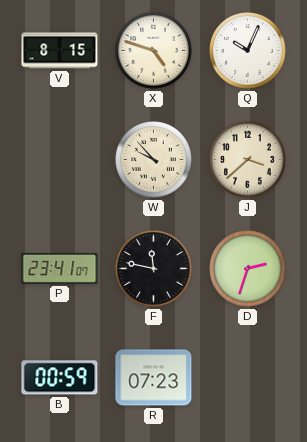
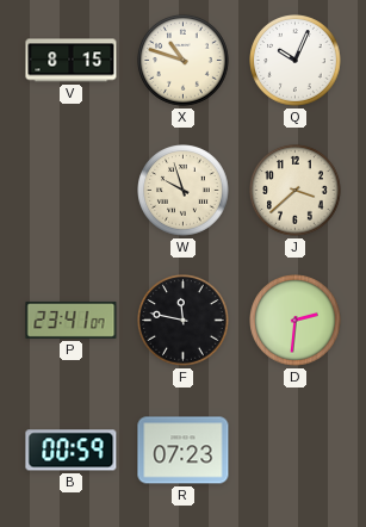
X: 4:48 -> 10:48
W: 9:53 -> 9:57
D: 2:33 -> 2:31
